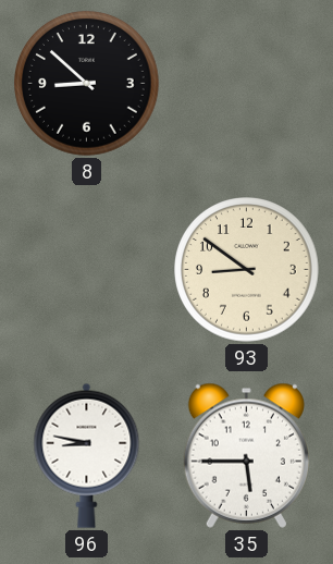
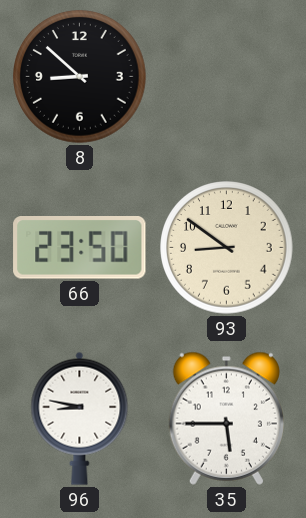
66: none -> 23:50
